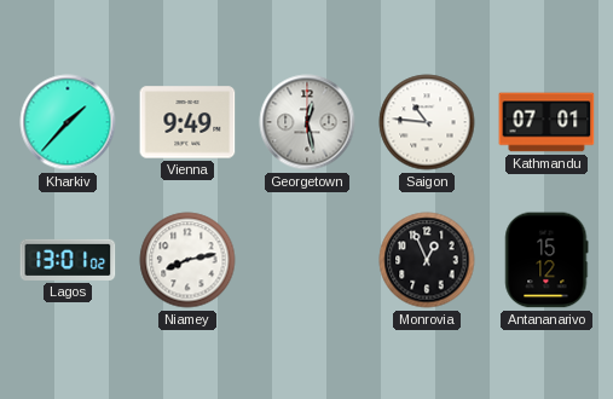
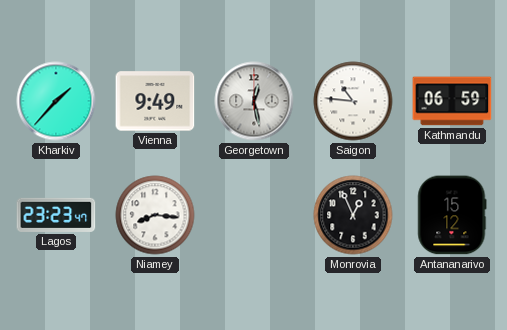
Kathmandu: 07:01 -> 06:59
Lagos: 13:01 -> 23:23
Niamey: 8:13 -> 8:16
